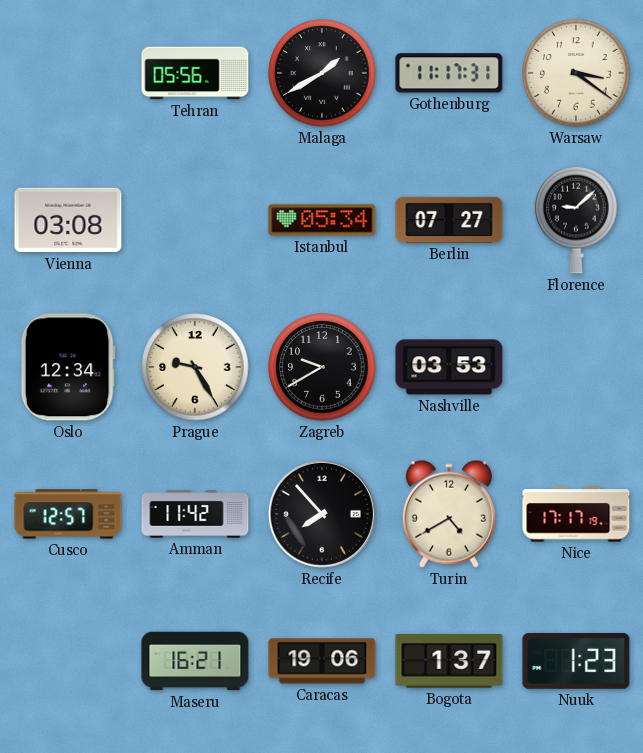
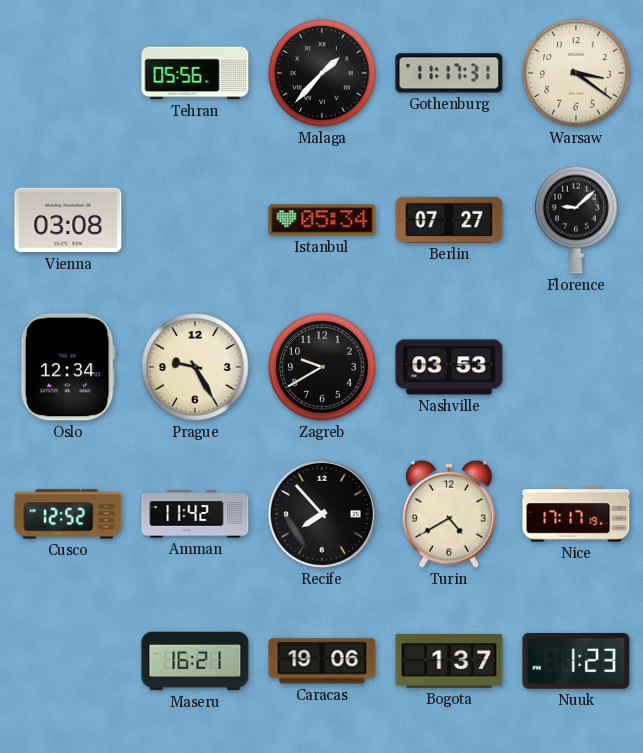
Malaga: 1:40 -> 1:37
Cusco: 12:57 -> 12:52
